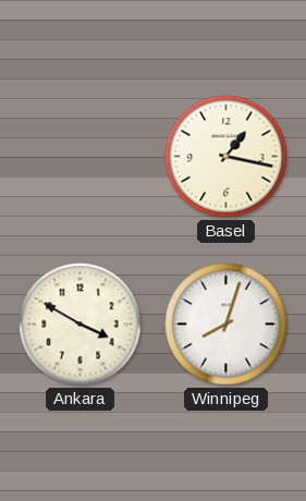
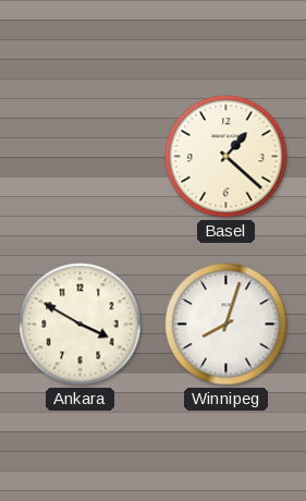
Basel: 1:17 -> 1:22
